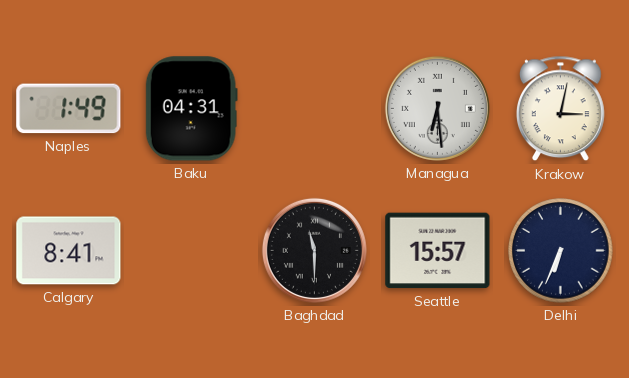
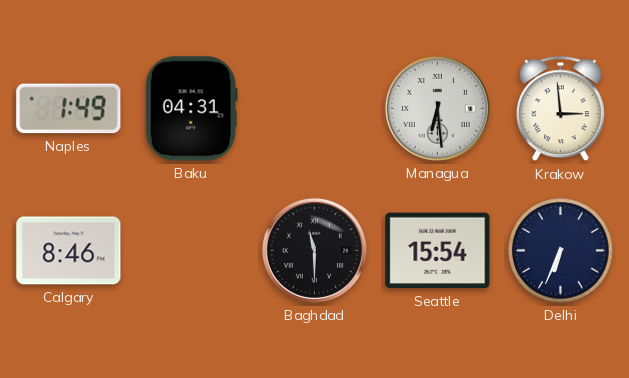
Krakow: 3:02 -> 2:59
Calgary: 8:41 -> 8:46
Seattle: 15:57 -> 15:54
